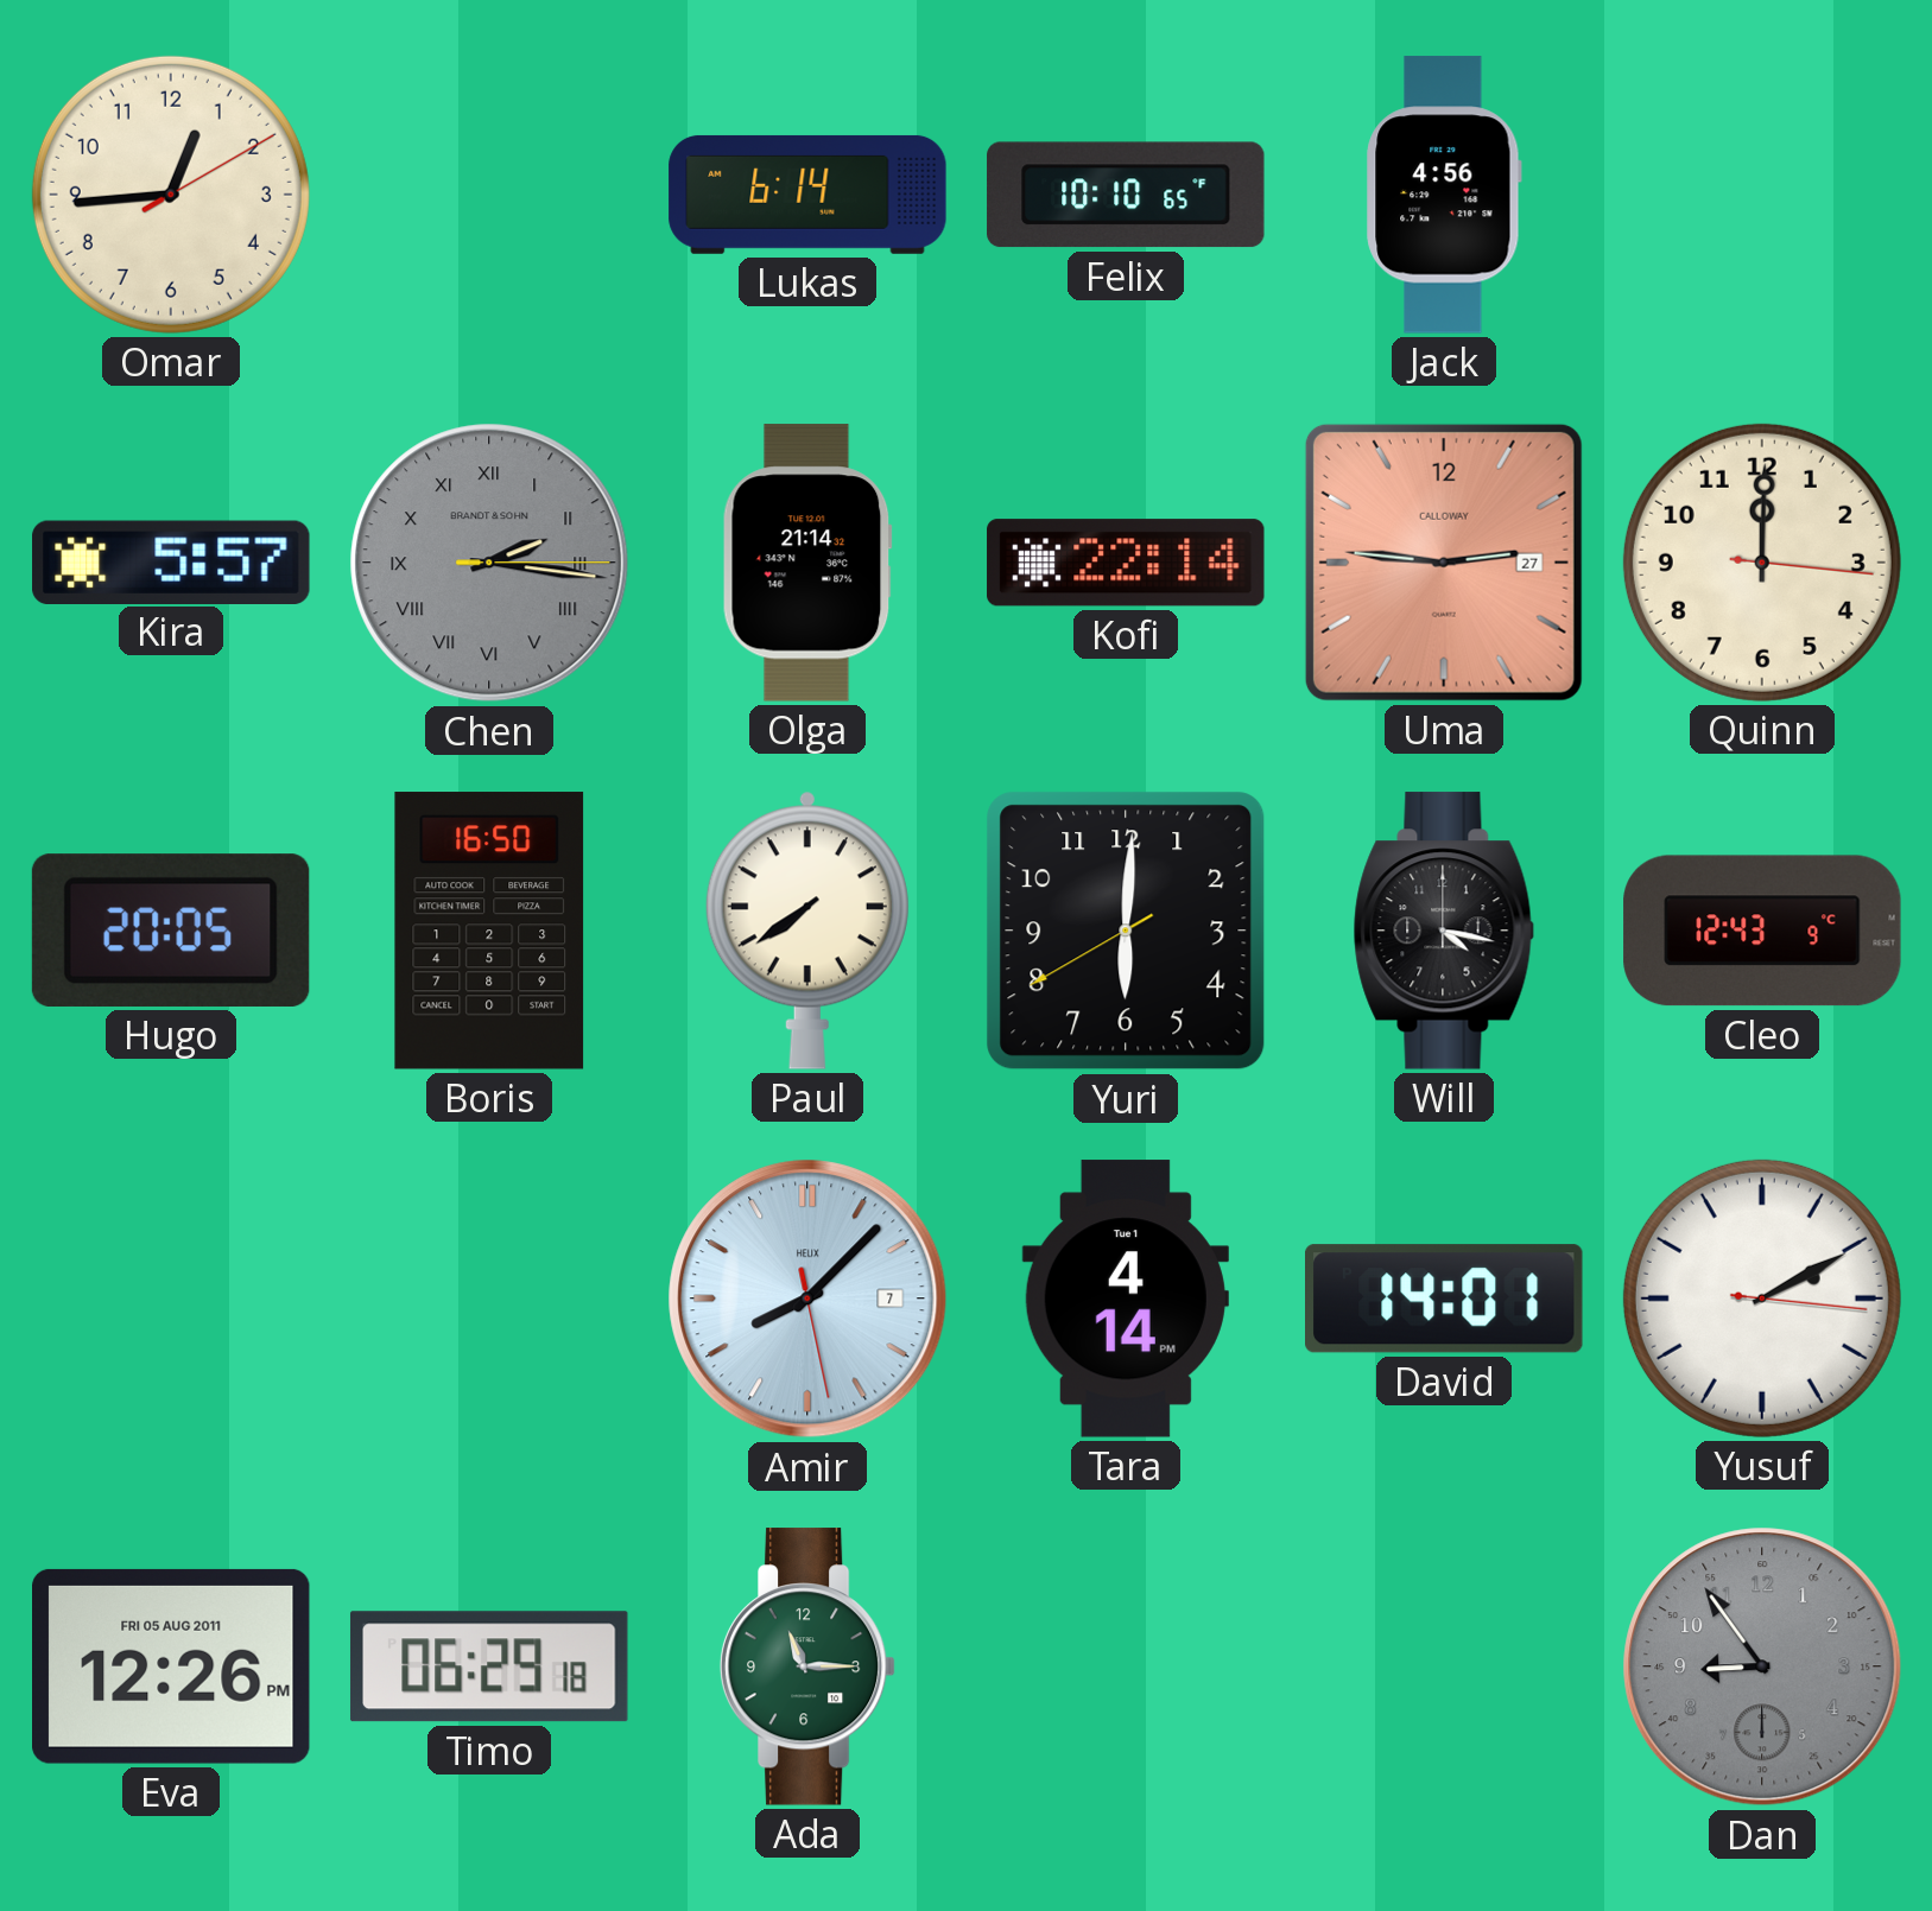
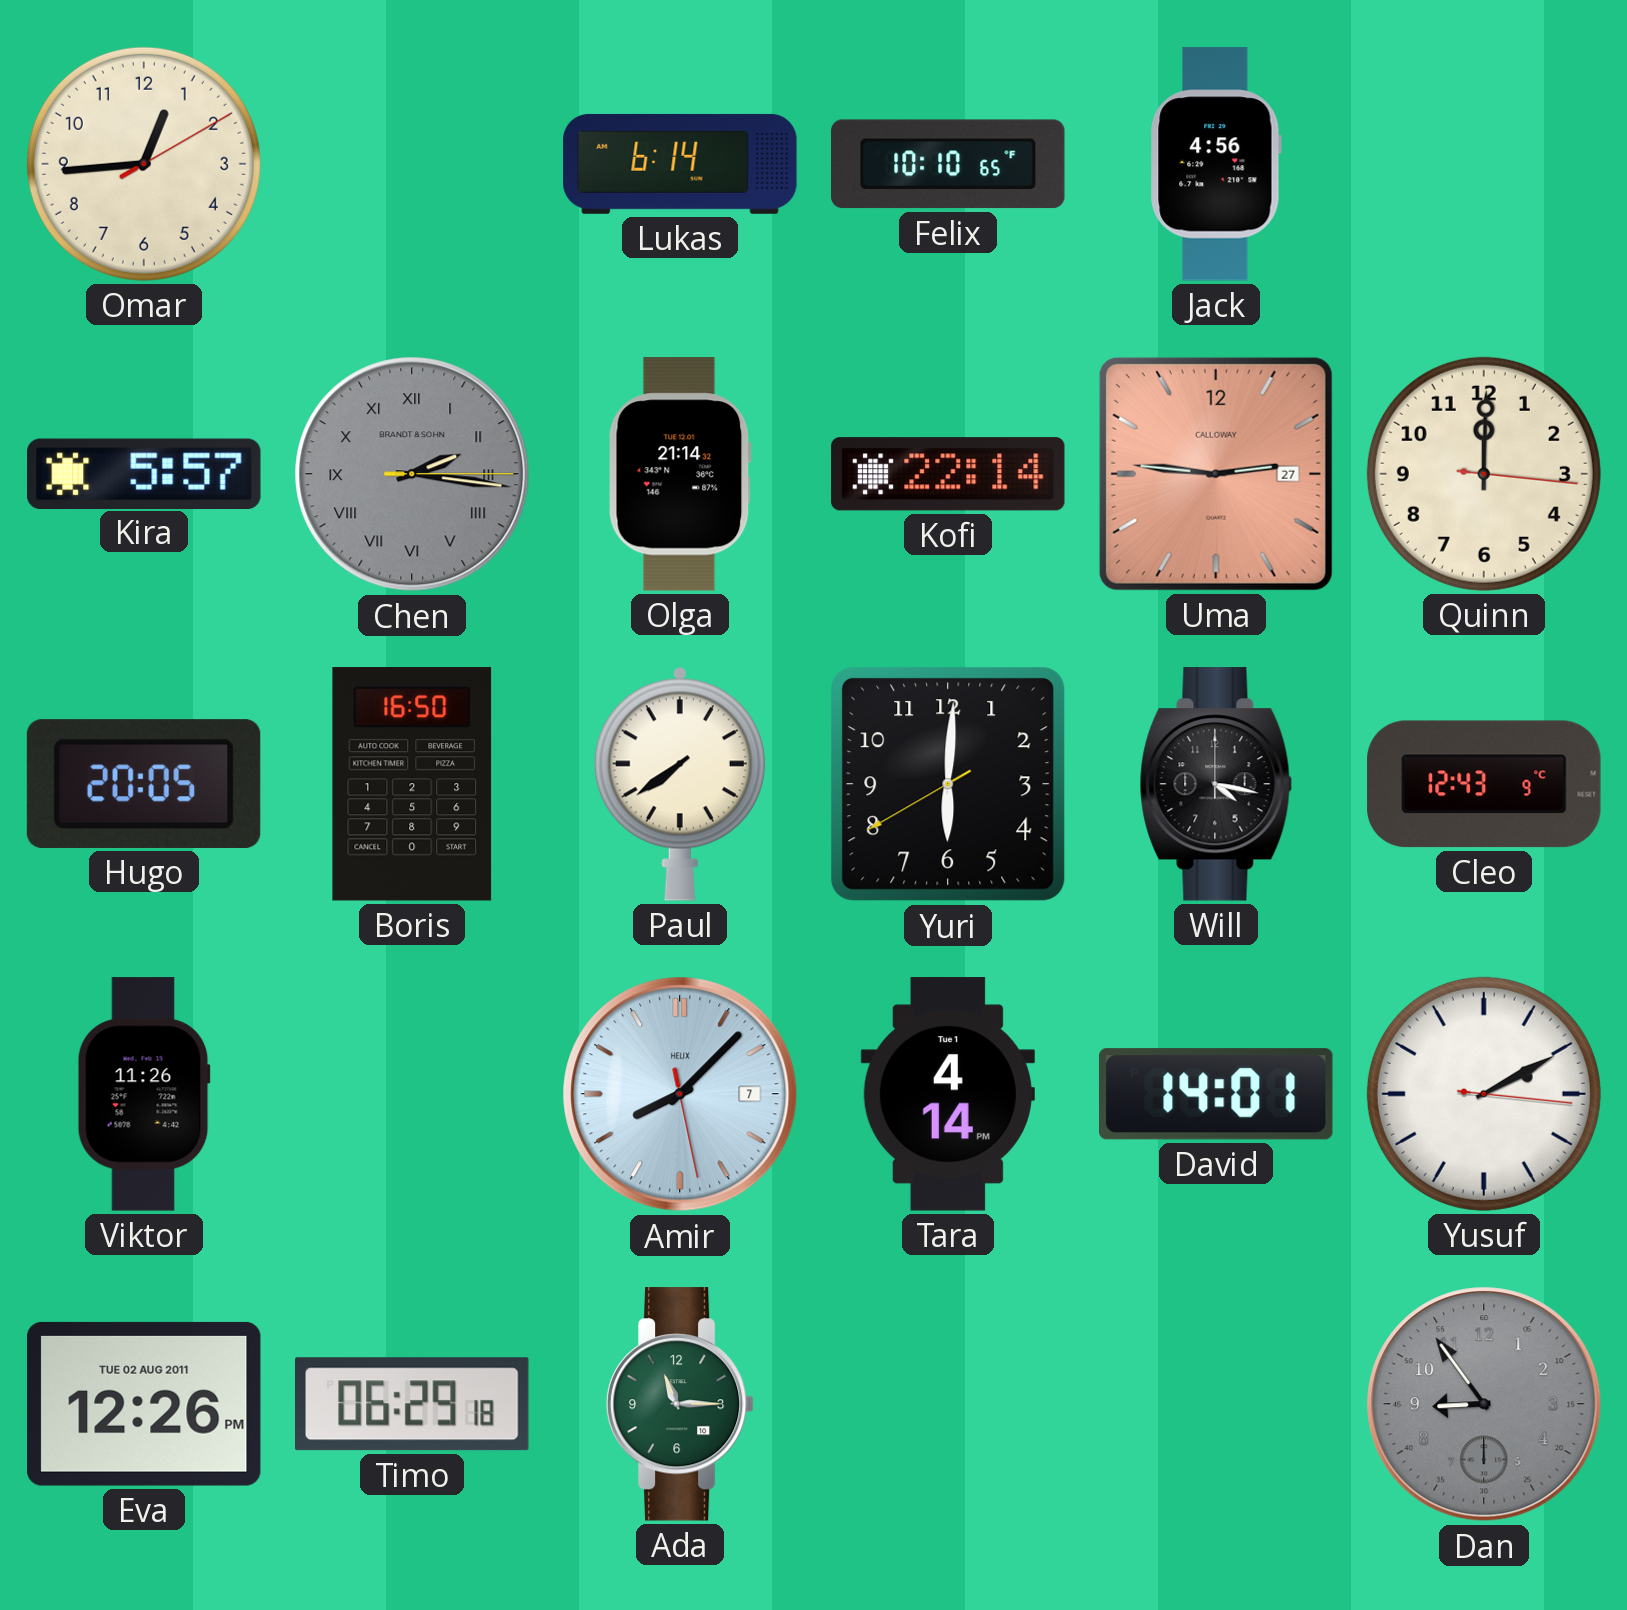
Viktor: none -> 11:26
Eva date: FRI 05 AUG 2011 -> TUE 02 AUG 2011
